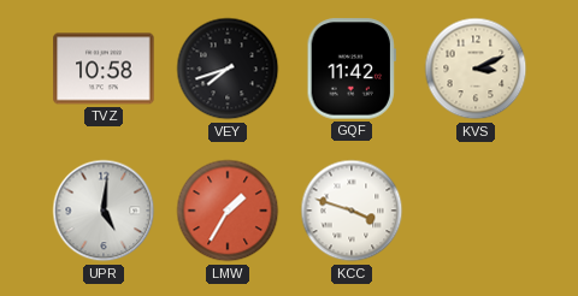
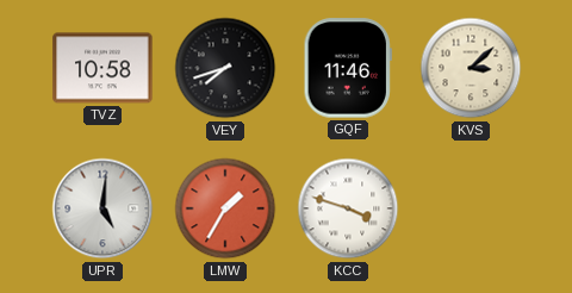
GQF: 11:42 -> 11:46
KVS: 3:11 -> 3:08
